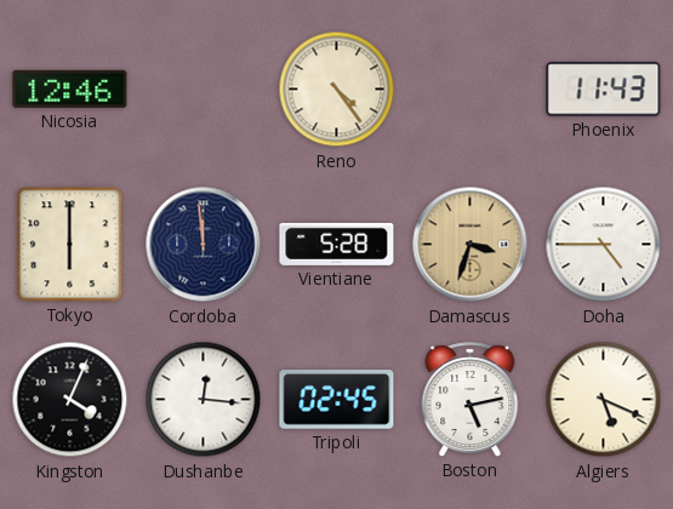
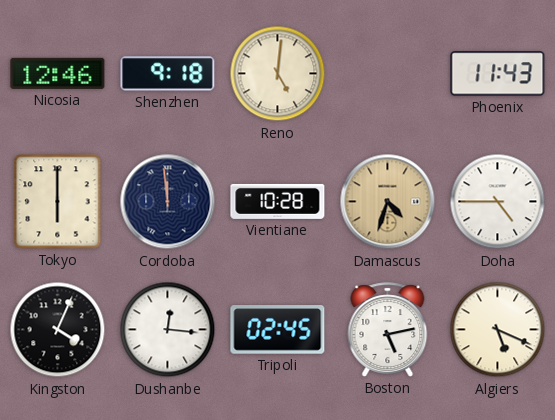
Shenzhen: none -> 9:18
Reno: 4:24 -> 5:01
Vientiane: 5:28 -> 10:28
Damascus: 3:33 -> 4:33
